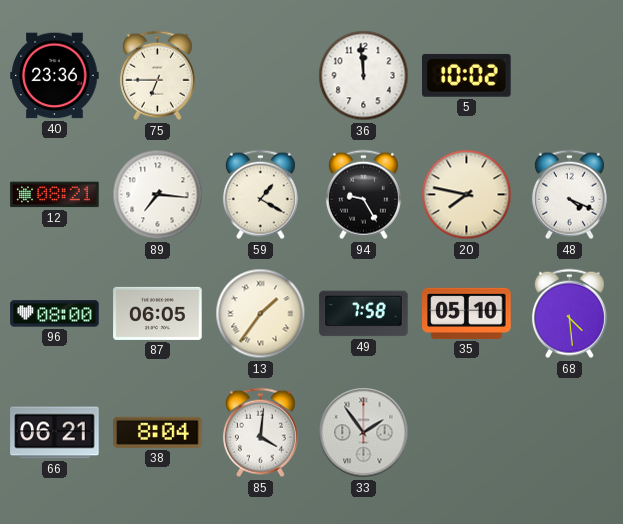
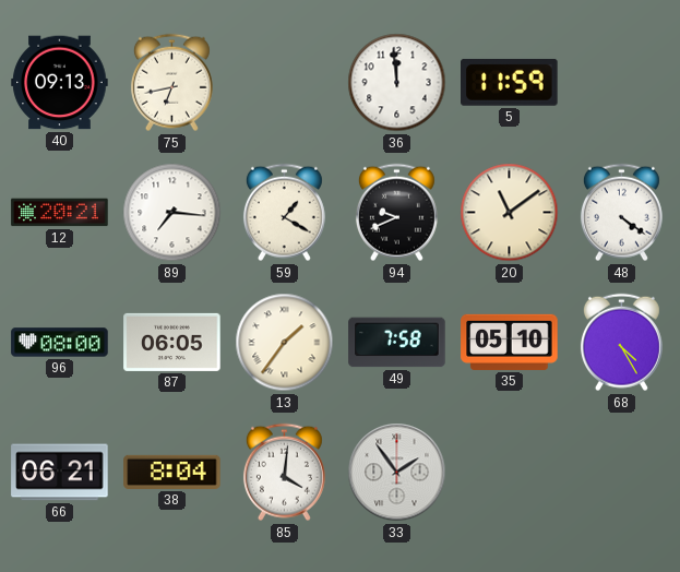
40: 23:36 -> 09:13
75: 6:45 -> 6:43
5: 10:02 -> 11:59
12: 08:21 -> 20:21
94: 9:25 -> 9:41
20: 7:47 -> 11:09
48: 4:19 -> 4:21
68: 4:29 -> 4:25
